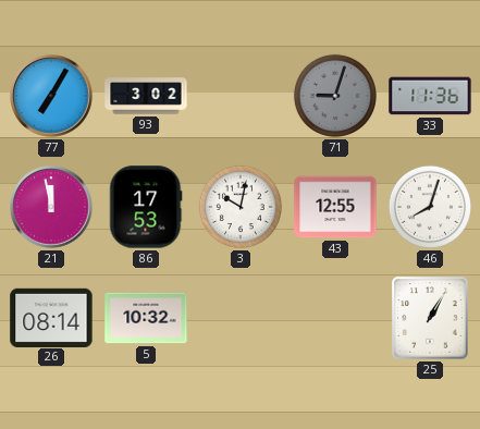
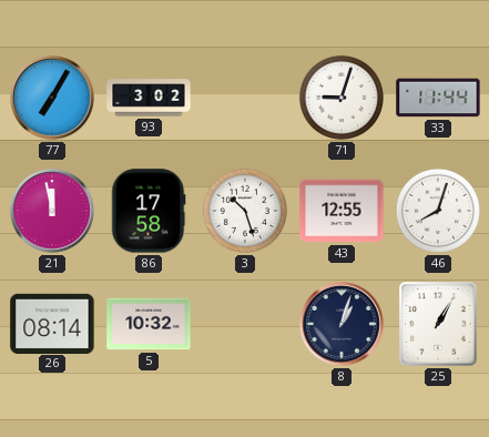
71 dial: grey -> white
33: 11:36 -> 11:44
86: 17:53 -> 17:58
3: 10:02 -> 10:27
8: none -> 1:03
